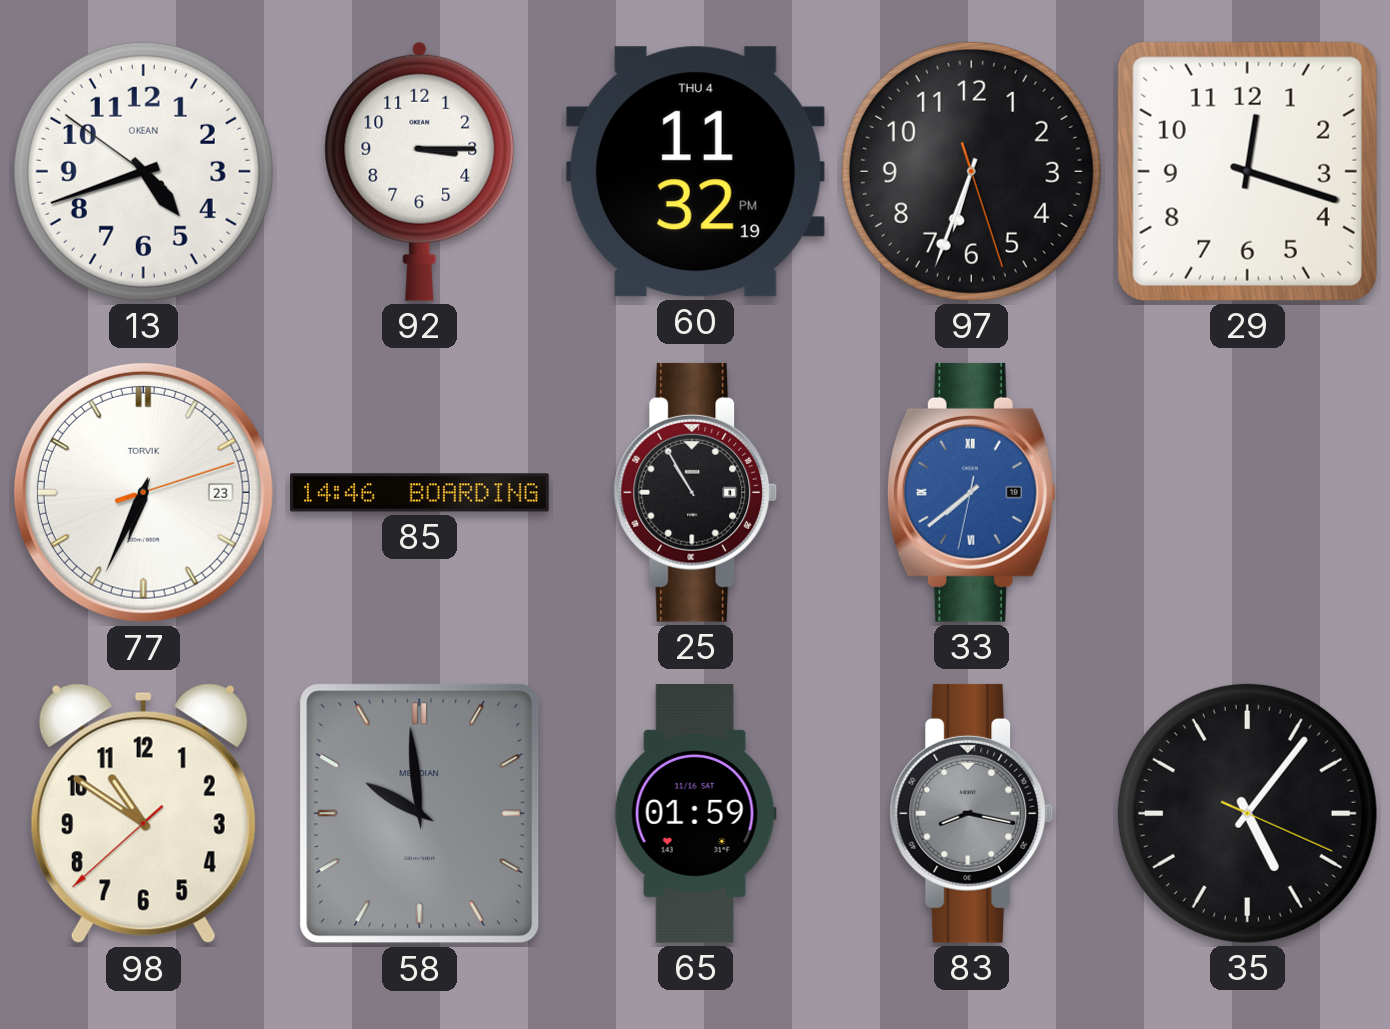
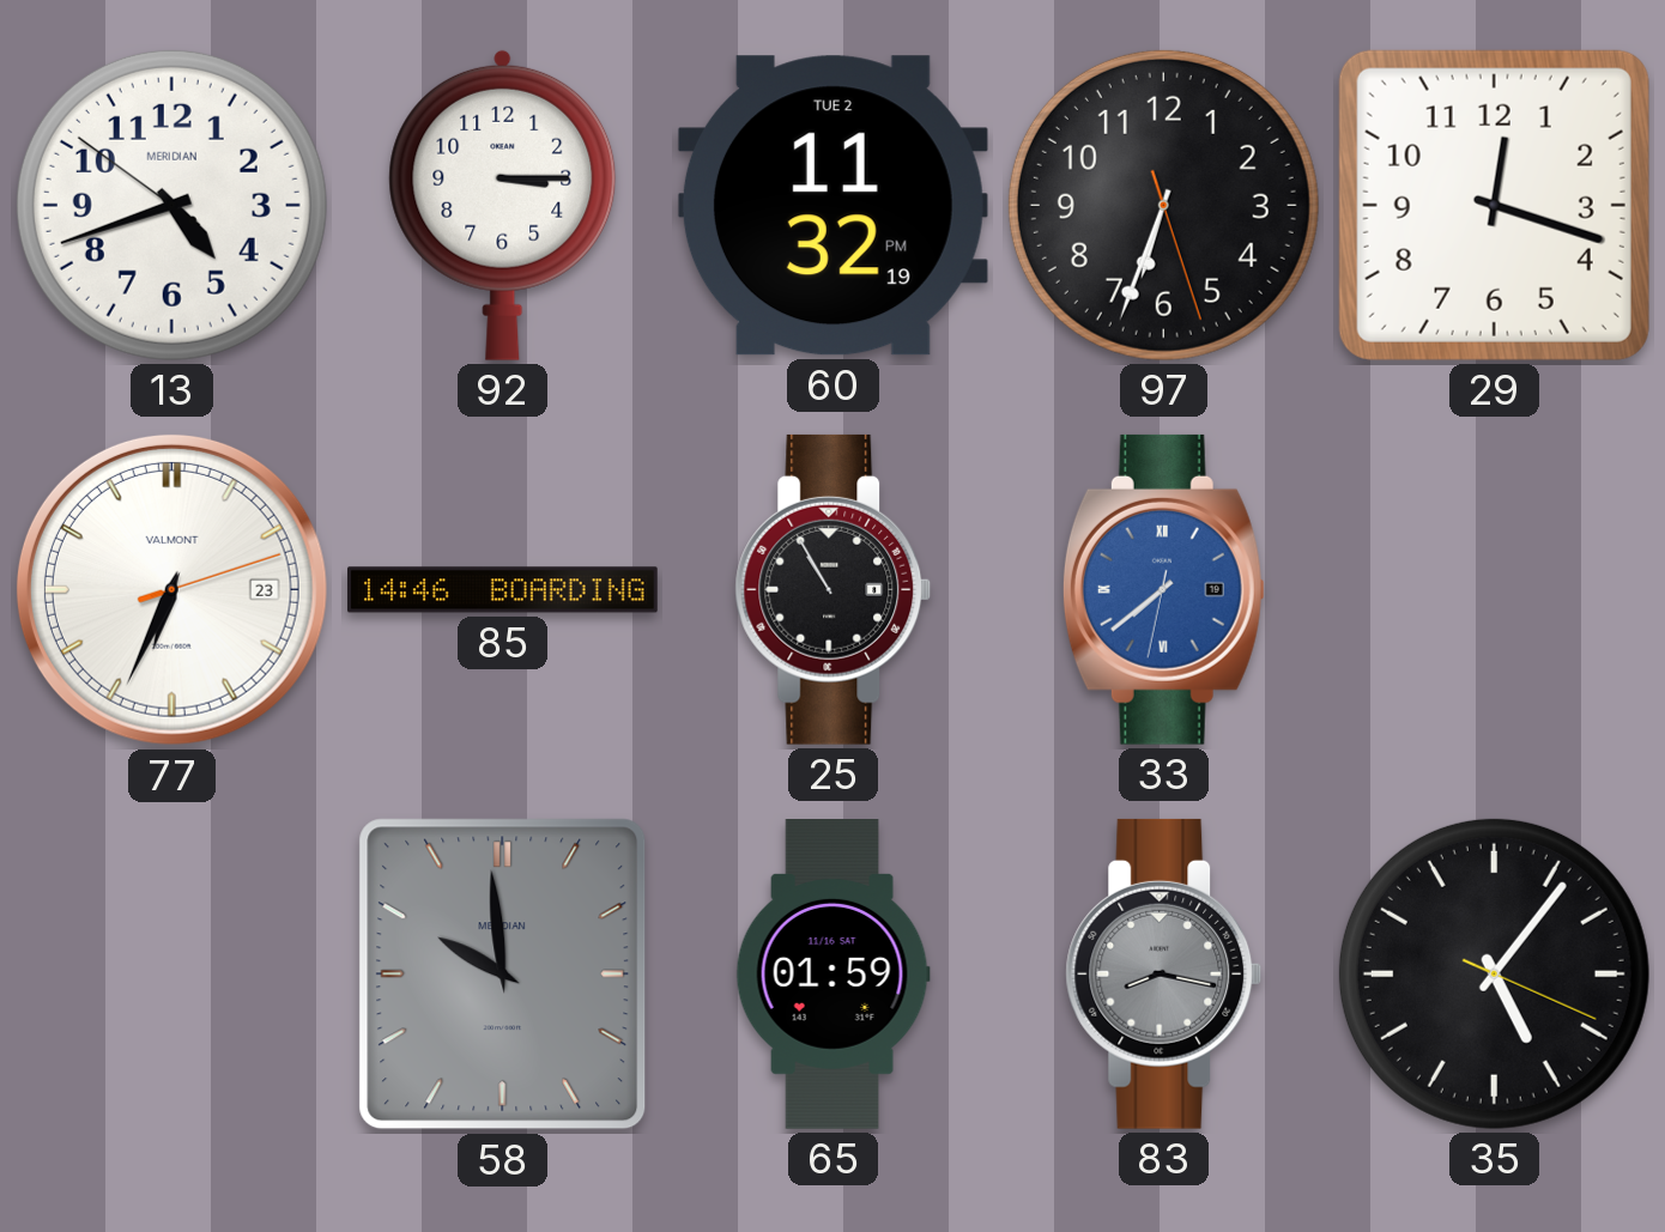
13 brand: OKEAN -> MERIDIAN
60 date: THU 4 -> TUE 2
77 brand: TORVIK -> VALMONT
98: 10:50 -> none
